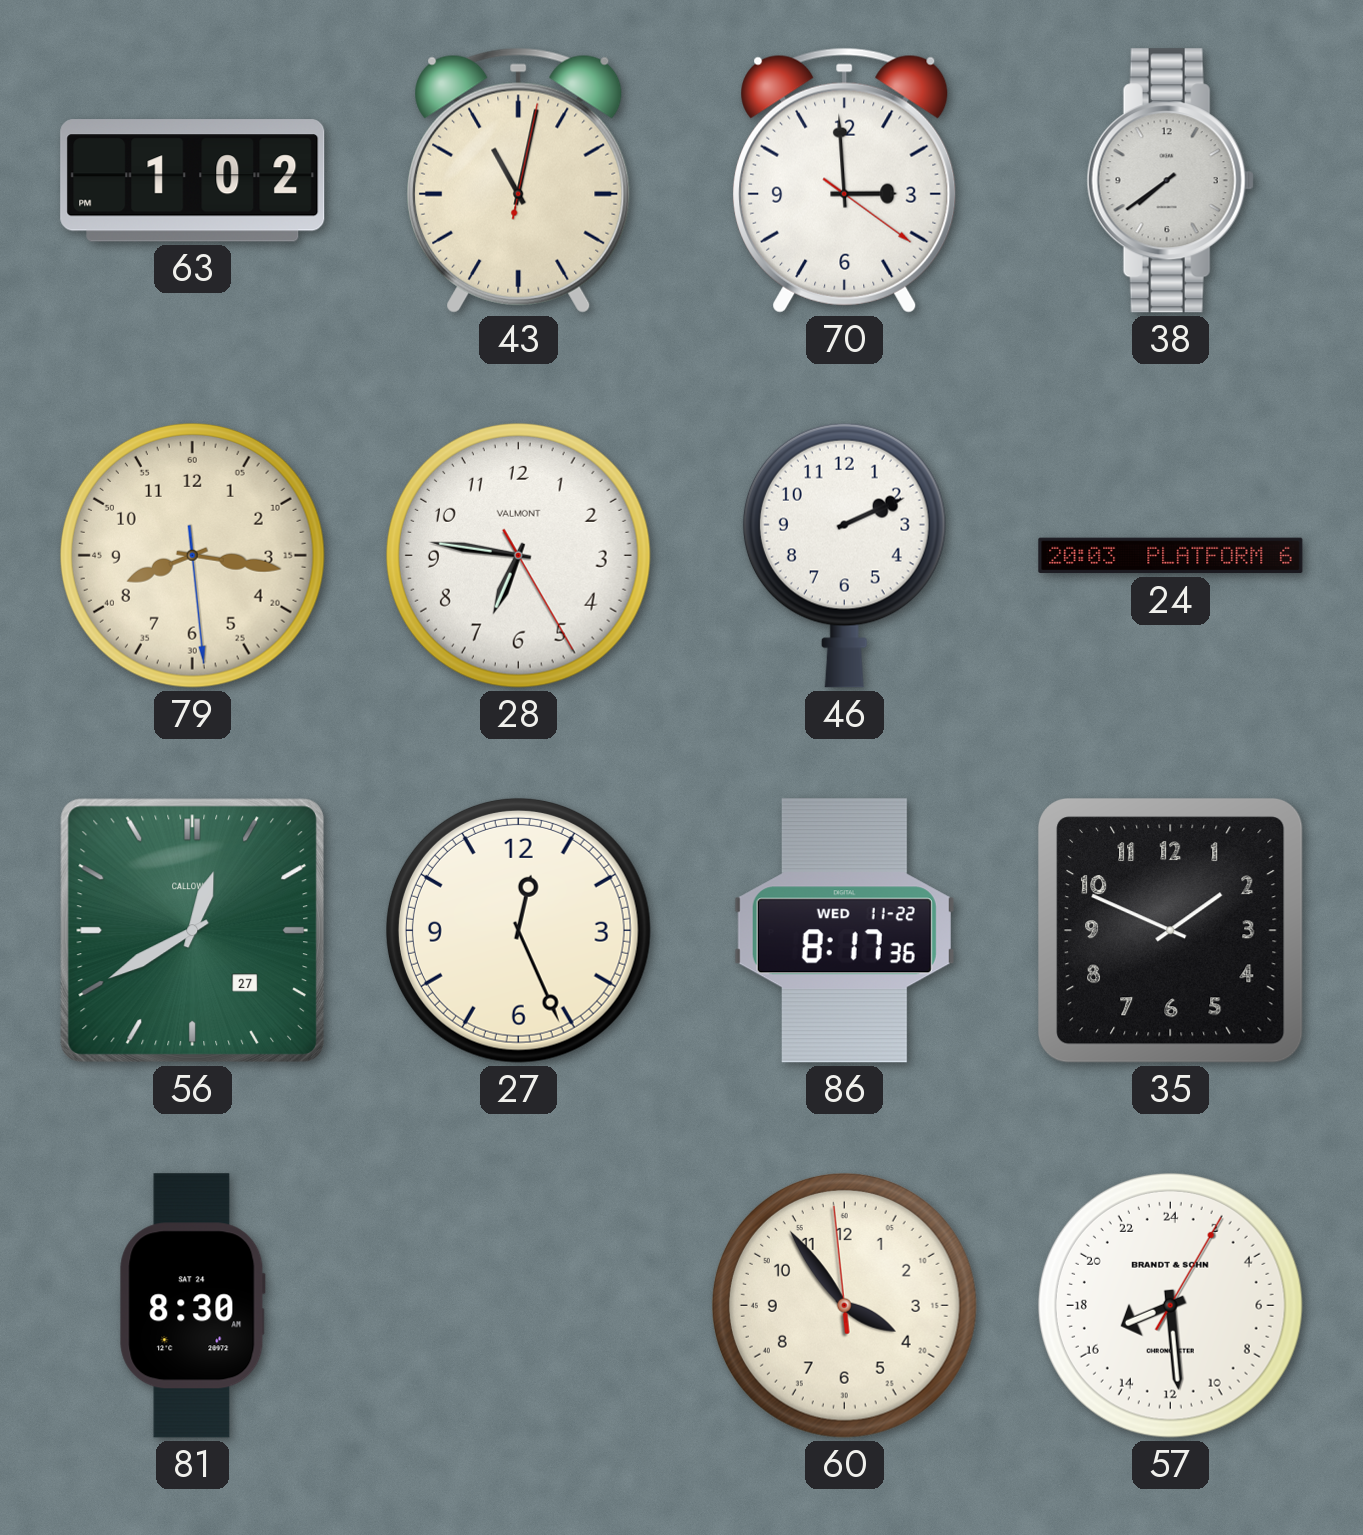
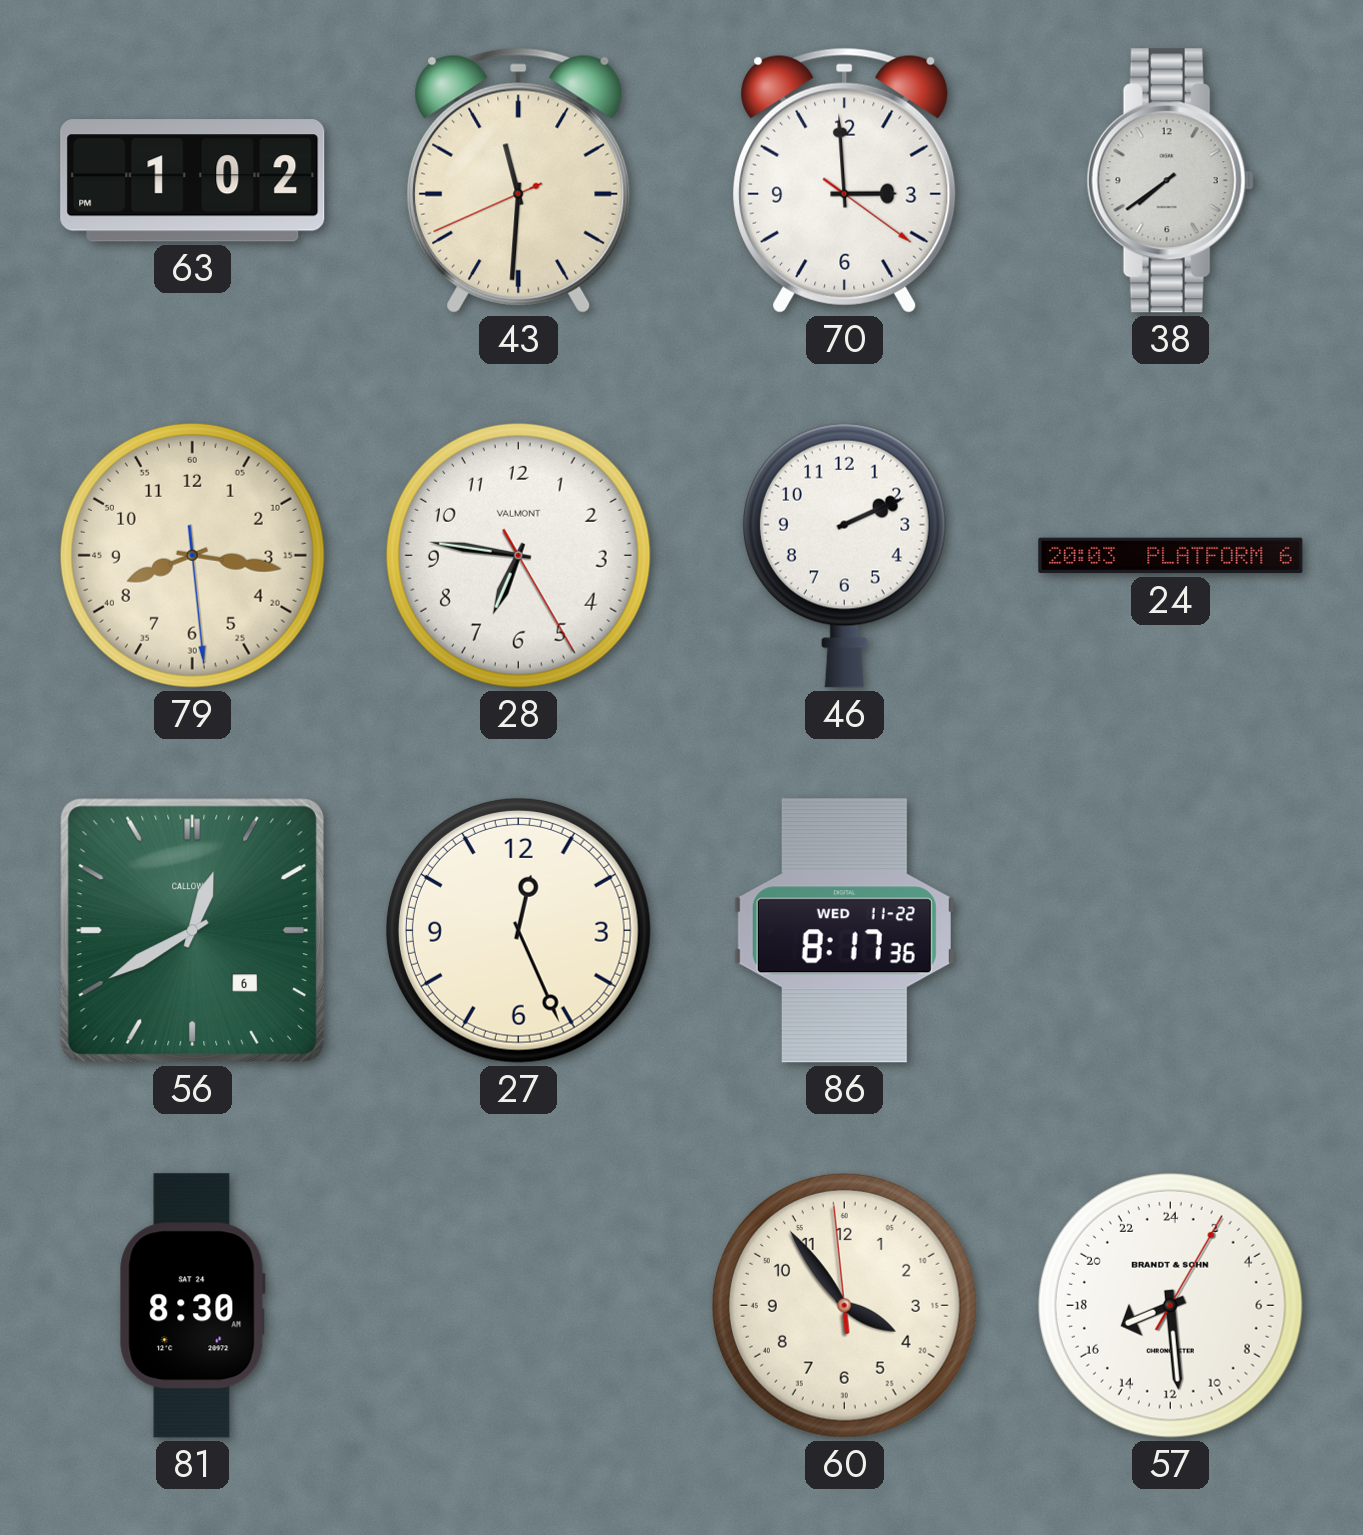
43: 11:02 -> 11:30
56 date: 27 -> 6
35: 1:49 -> none
